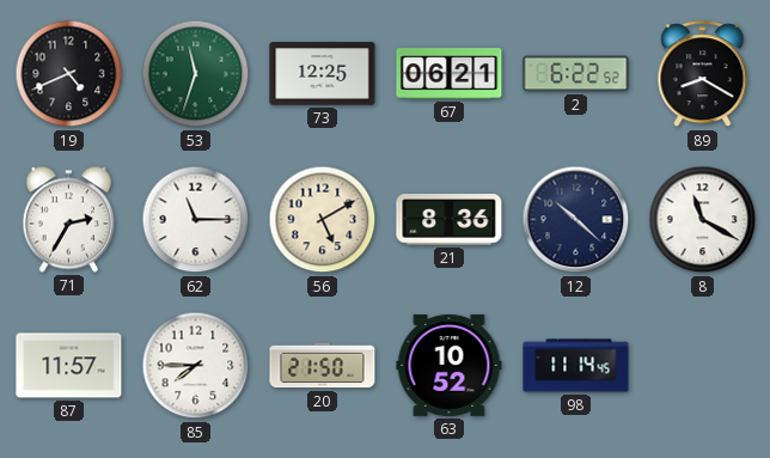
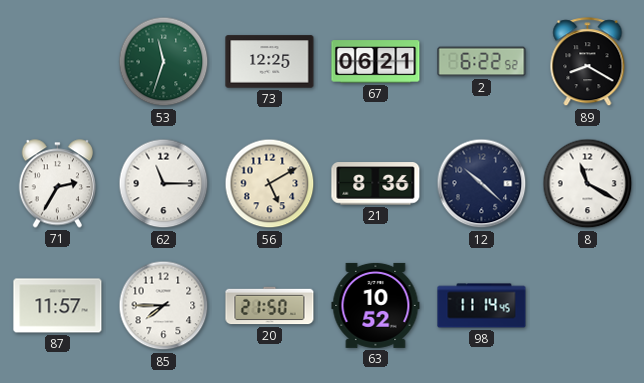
19: 4:41 -> none
